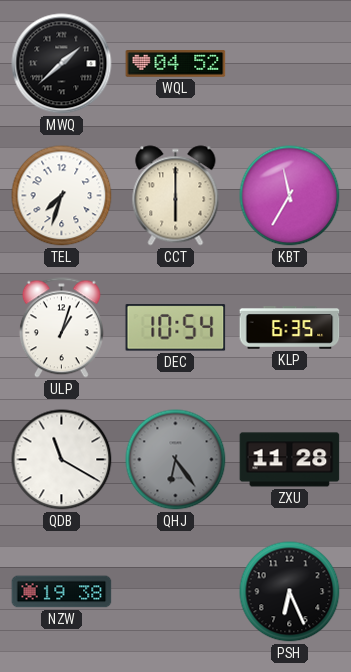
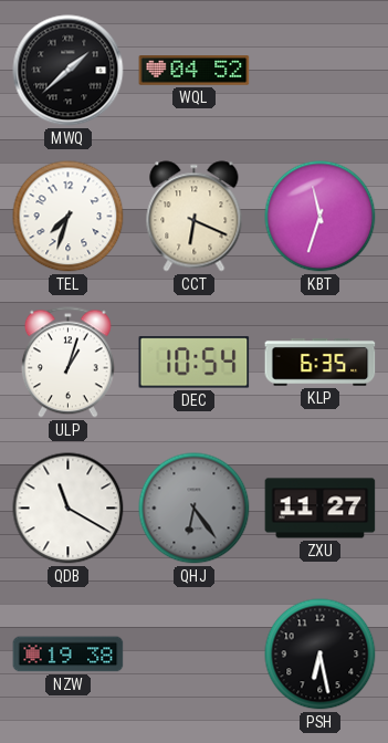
CCT: 6:00 -> 6:19
KBT: 11:35 -> 11:33
ZXU: 11:28 -> 11:27
PSH: 6:26 -> 6:28
